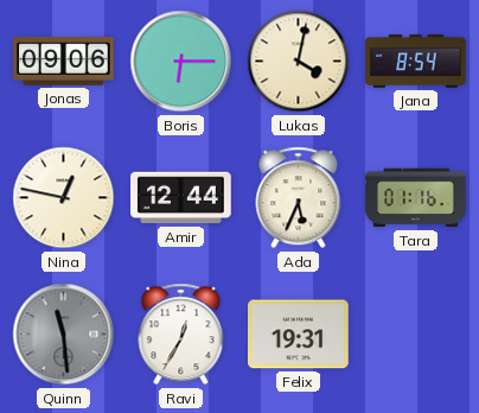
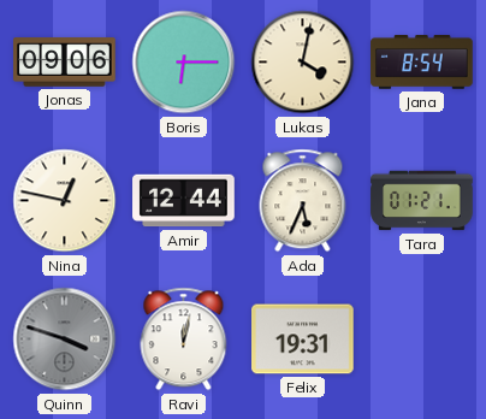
Tara: 01:16 -> 01:21
Quinn: 11:29 -> 3:48
Ravi: 12:35 -> 12:02
